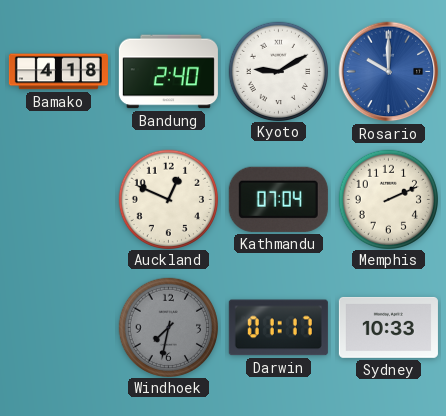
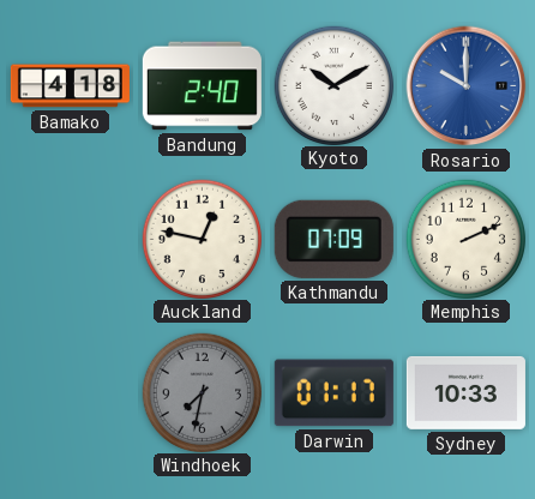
Kyoto: 9:10 -> 10:10
Auckland: 12:49 -> 12:47
Kathmandu: 07:04 -> 07:09
